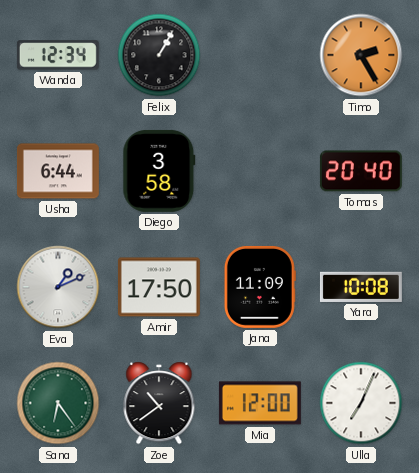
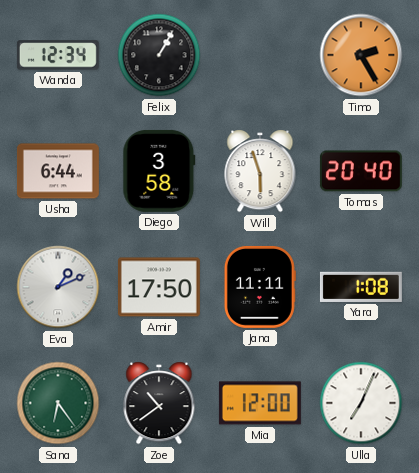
Will: none -> 5:57
Jana: 11:09 -> 11:11
Yara: 10:08 -> 1:08
